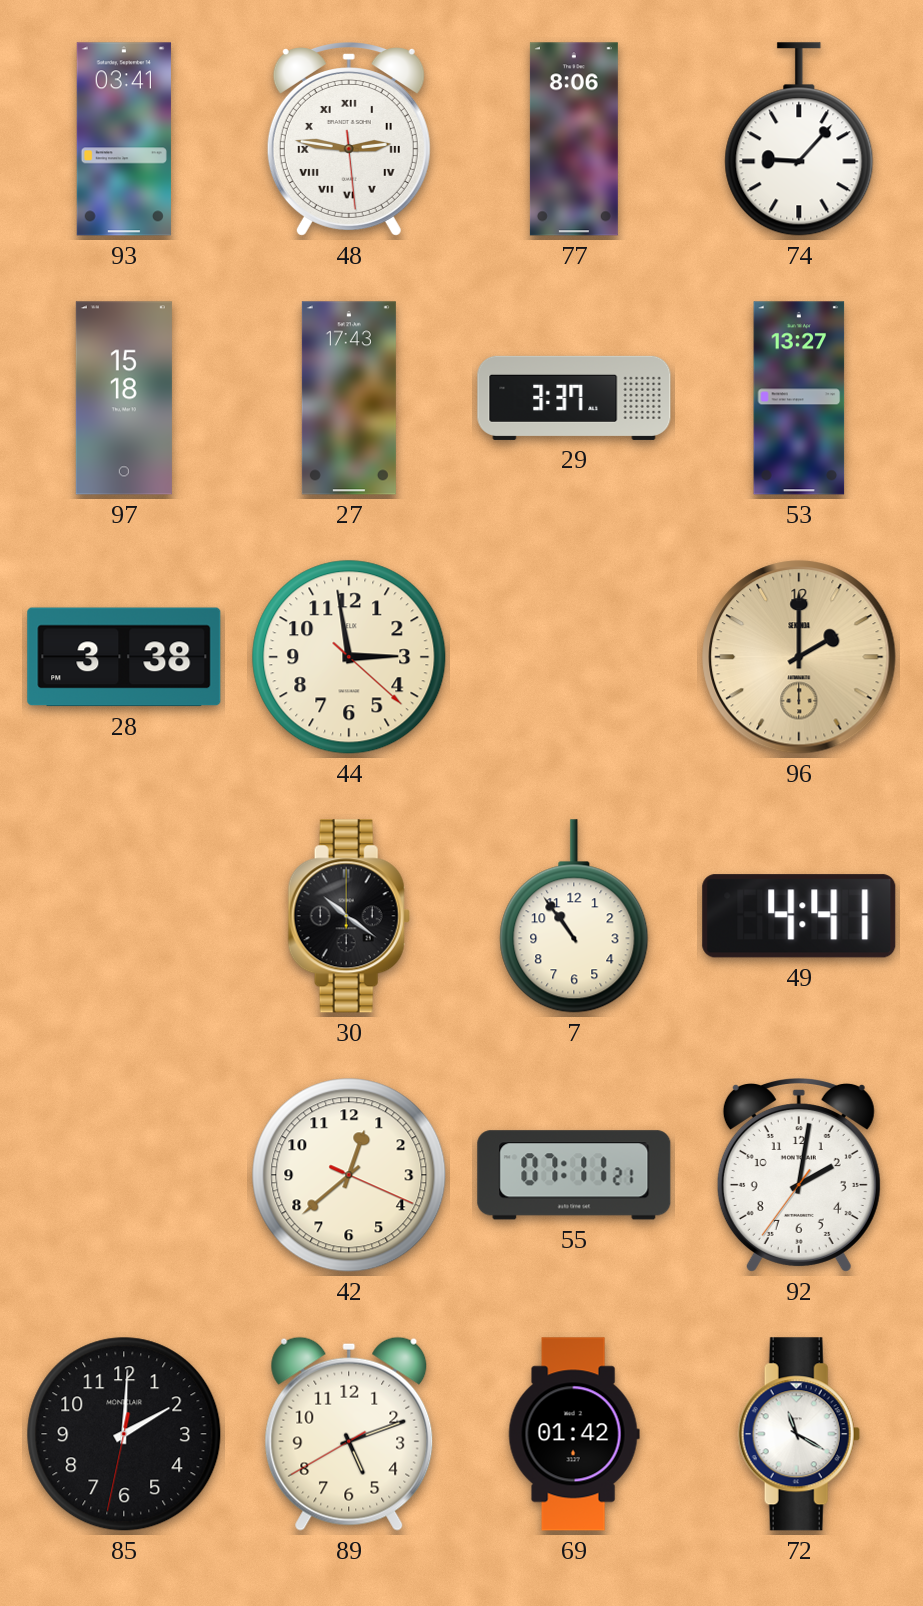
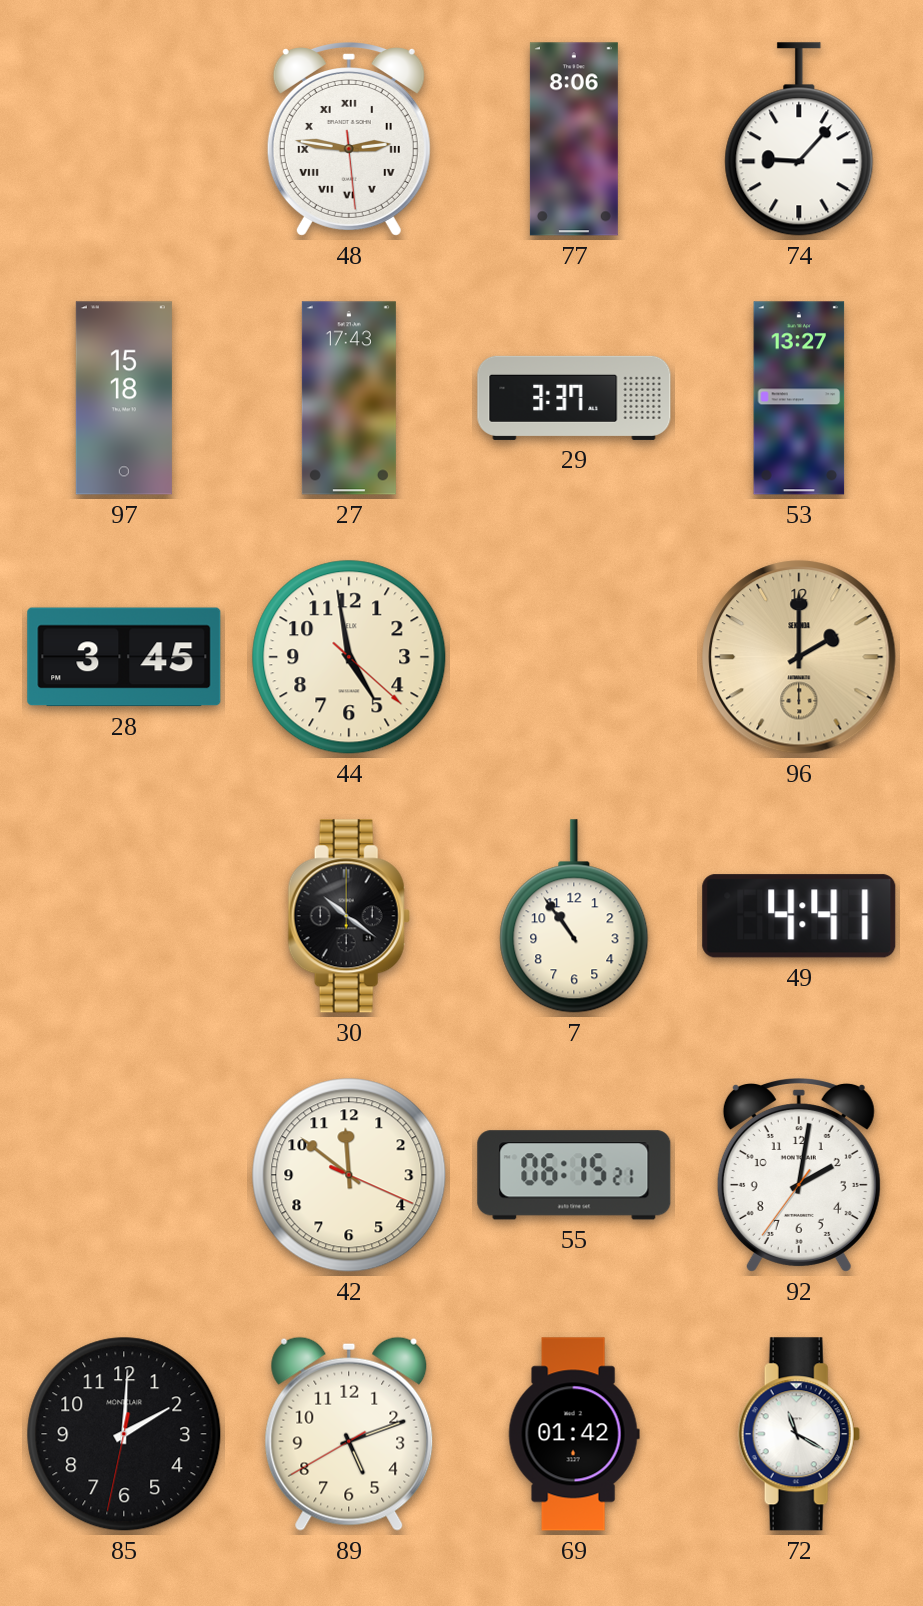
93: 03:41 -> none
28: 3:38 -> 3:45
44: 2:58 -> 4:58
42: 12:38 -> 11:51
55: 07:11 -> 06:15
